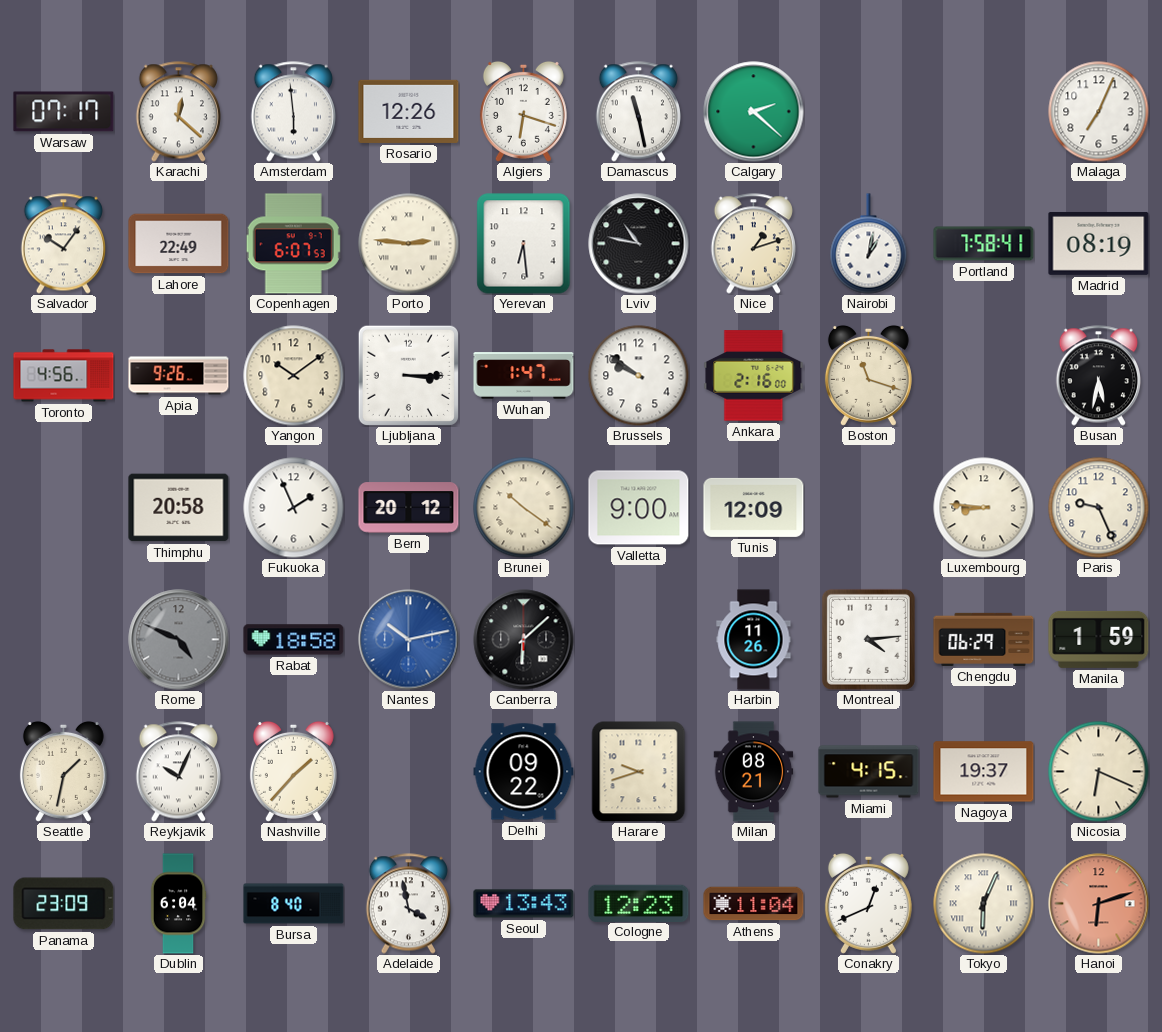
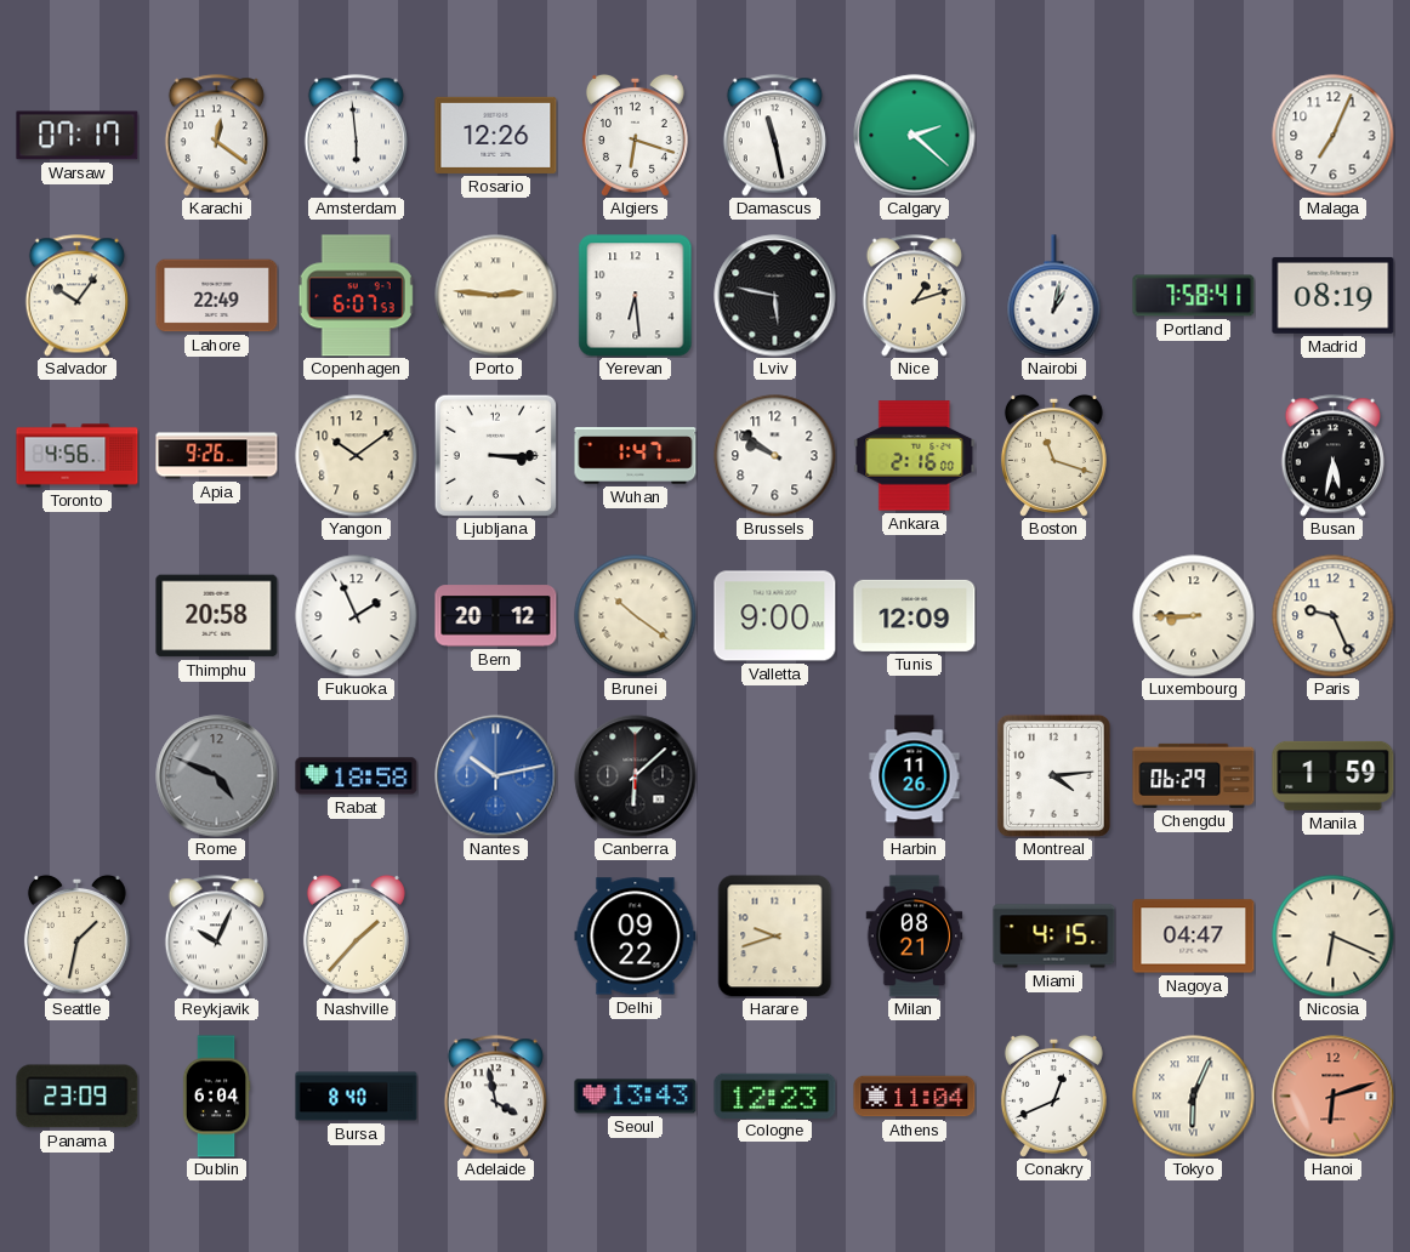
Karachi: 12:22 -> 12:21
Lviv: 10:47 -> 5:47
Luxembourg: 8:46 -> 8:45
Nagoya: 19:37 -> 04:47
